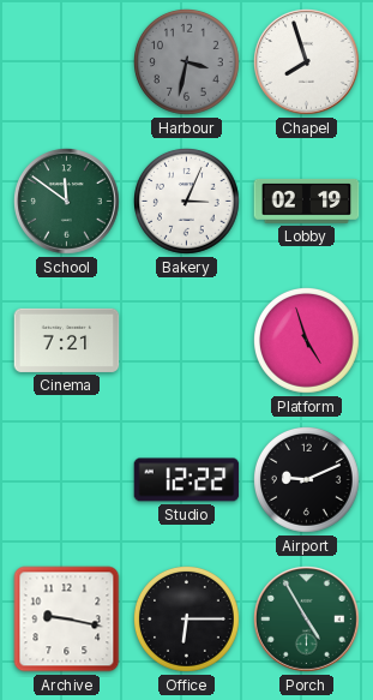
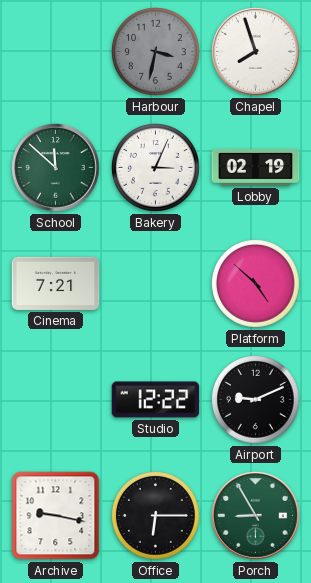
School: 11:51 -> 11:52
Platform: 4:57 -> 4:52
Porch: 4:55 -> 8:55
